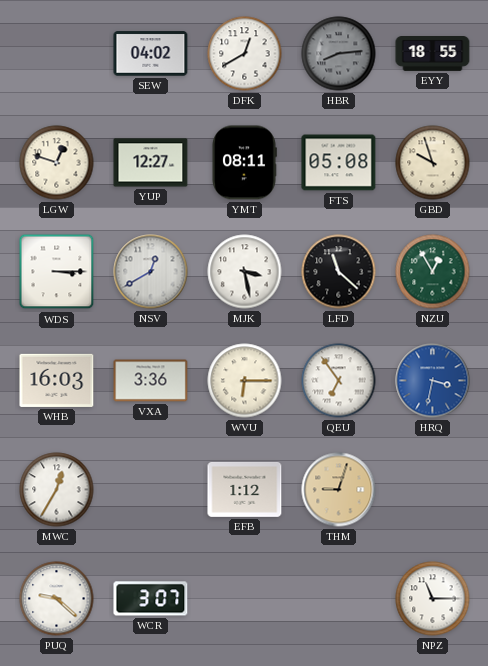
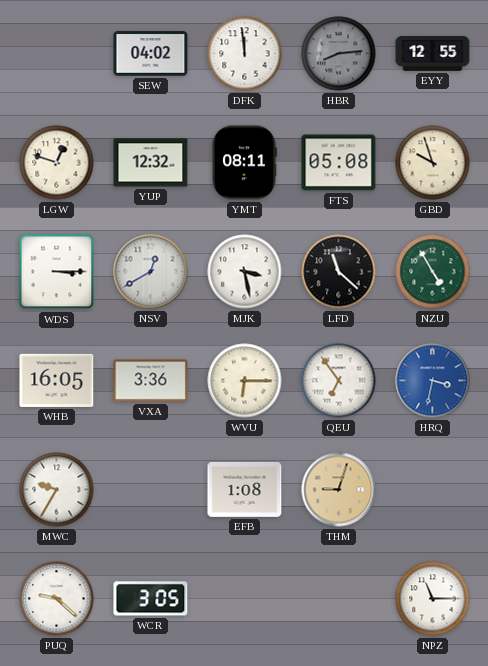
DFK: 12:40 -> 11:59
EYY: 18:55 -> 12:55
YUP: 12:27 -> 12:32
NZU: 12:55 -> 4:55
WHB: 16:03 -> 16:05
MWC: 12:35 -> 9:35
EFB: 1:12 -> 1:08
WCR: 3:07 -> 3:05
